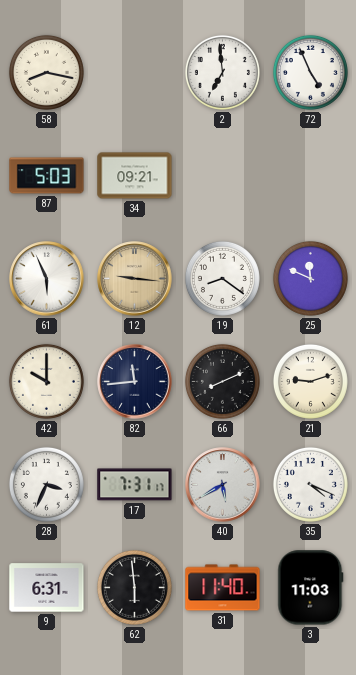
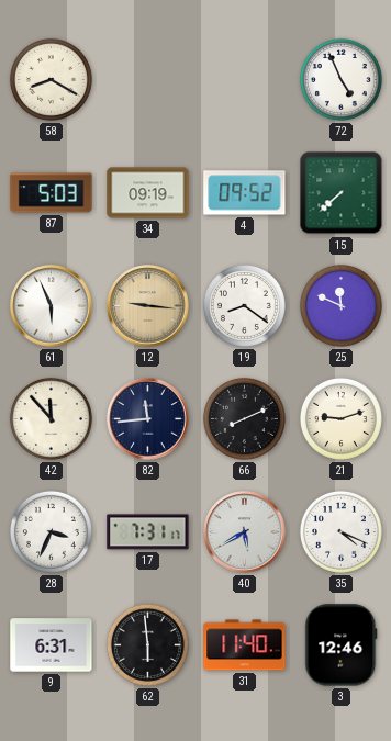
58: 8:17 -> 8:20
2: 6:59 -> none
34: 09:21 -> 09:19
4: none -> 09:52
15: none -> 7:38
42: 10:00 -> 11:53
3: 11:03 -> 12:46
